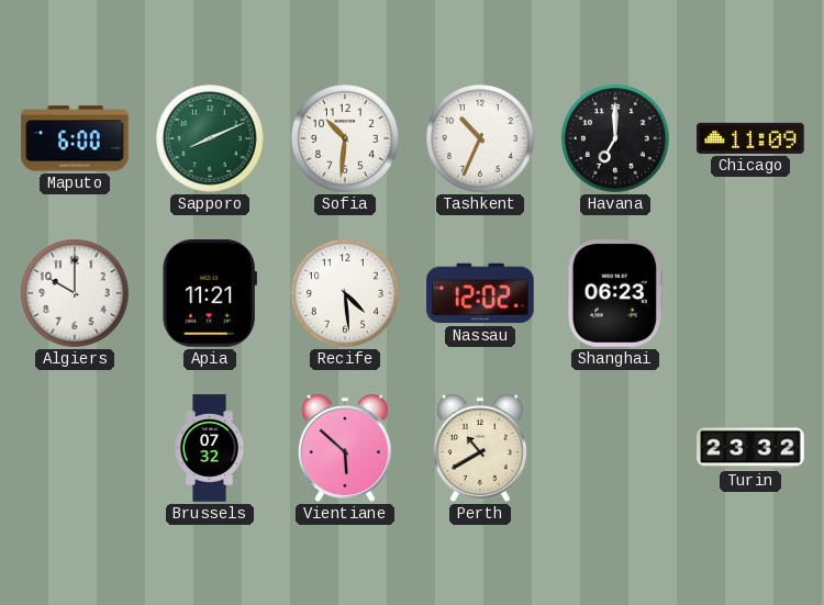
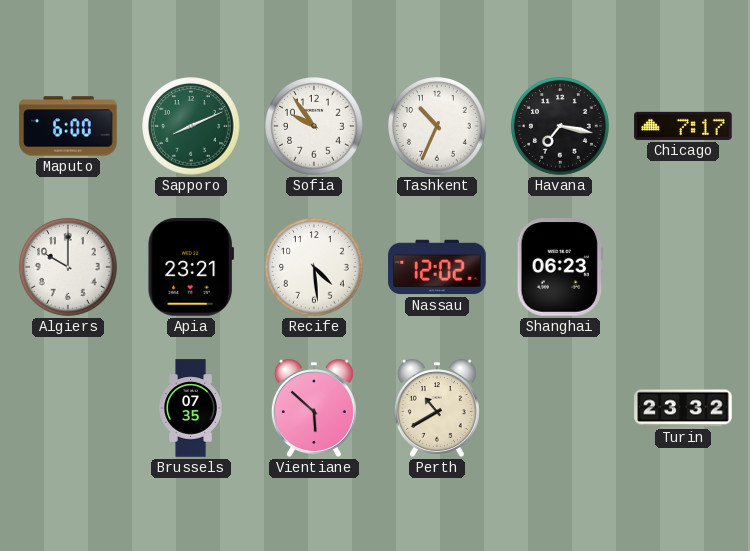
Sofia: 10:31 -> 9:54
Havana: 7:00 -> 7:17
Chicago: 11:09 -> 7:17
Apia: 11:21 -> 23:21
Brussels: 07:32 -> 07:35
